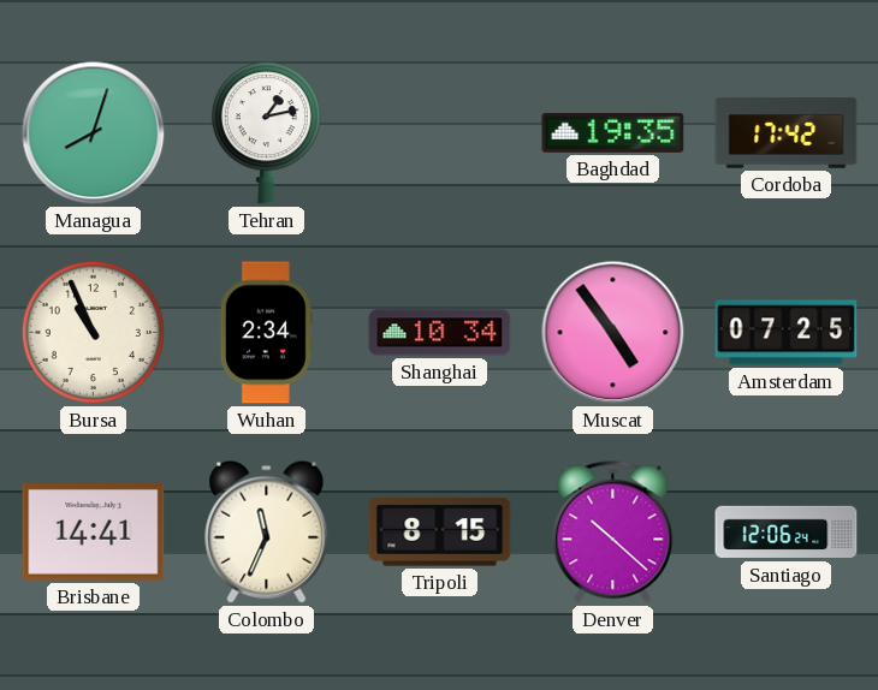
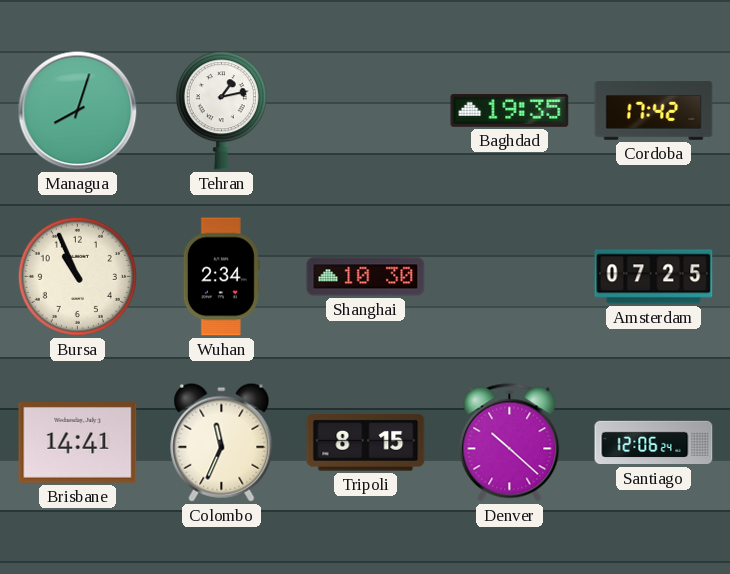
Shanghai: 10:34 -> 10:30
Muscat: 4:54 -> none
